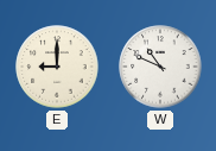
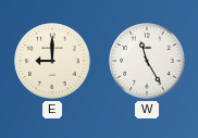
W: 10:49 -> 11:25
